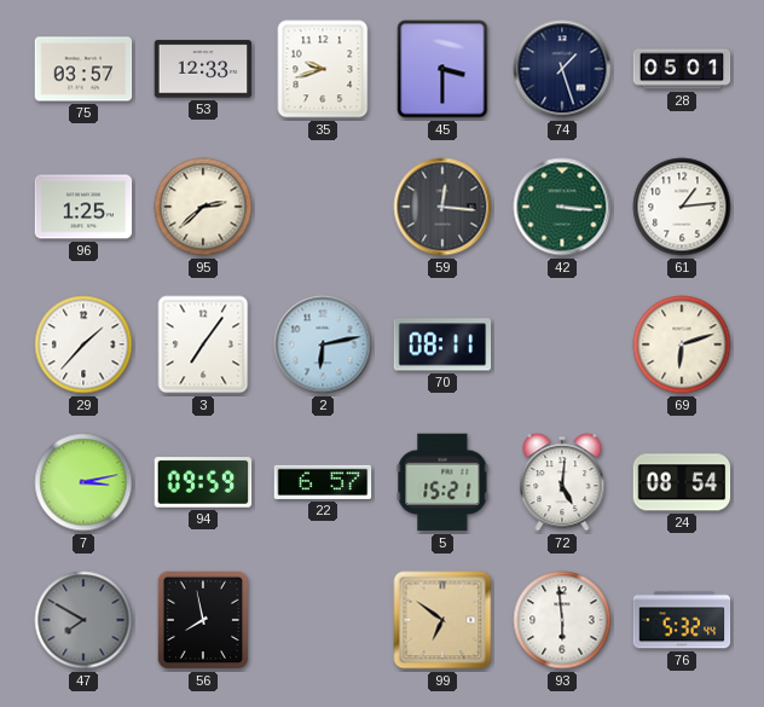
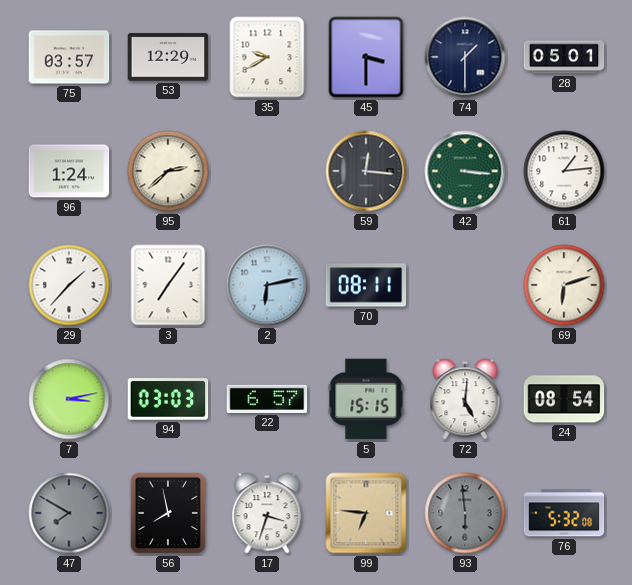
53: 12:33 -> 12:29
35: 9:42 -> 9:40
74: 1:27 -> 1:30
96: 1:25 -> 1:24
94: 09:59 -> 03:03
5: 15:21 -> 15:15
17: none -> 3:33
99: 6:51 -> 6:46
93 dial: white -> grey
76: 5:32:44 -> 5:32:08
